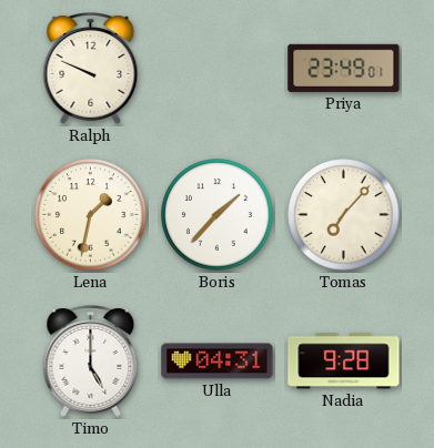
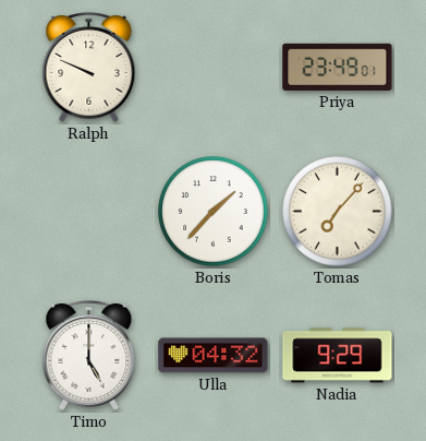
Lena: 1:32 -> none
Ulla: 04:31 -> 04:32
Nadia: 9:28 -> 9:29
